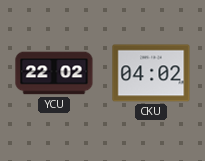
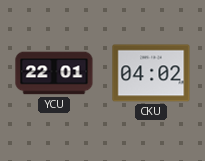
YCU: 22:02 -> 22:01
